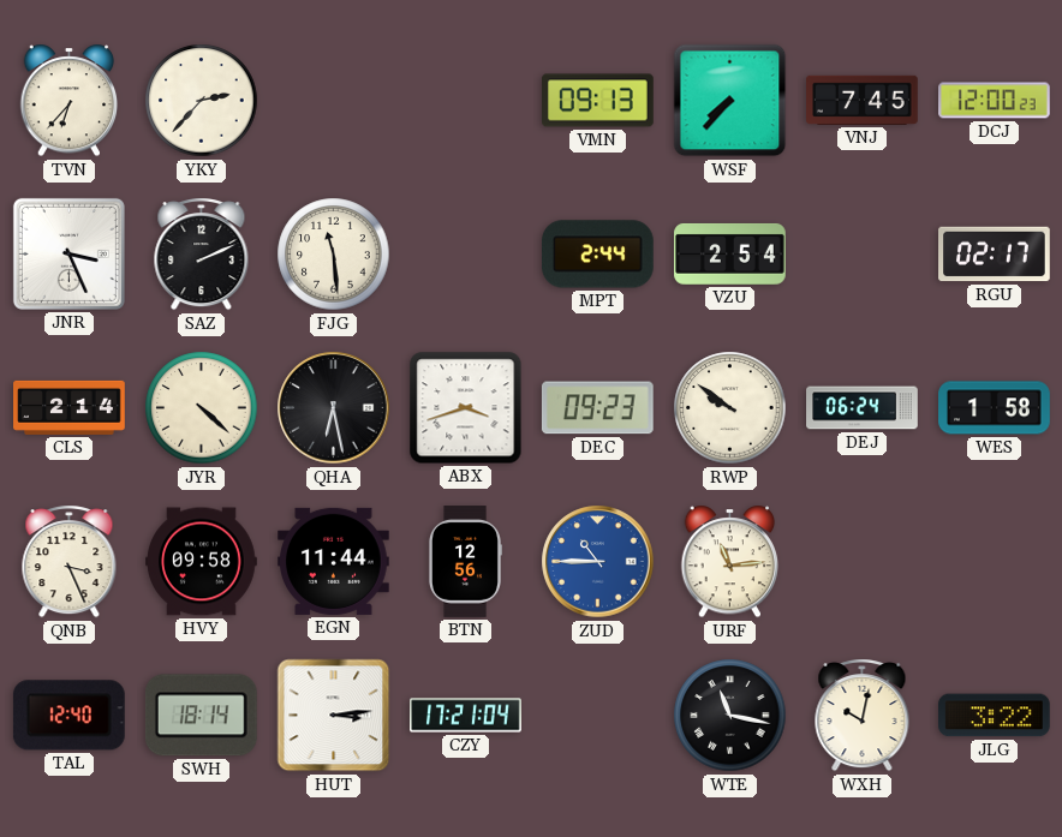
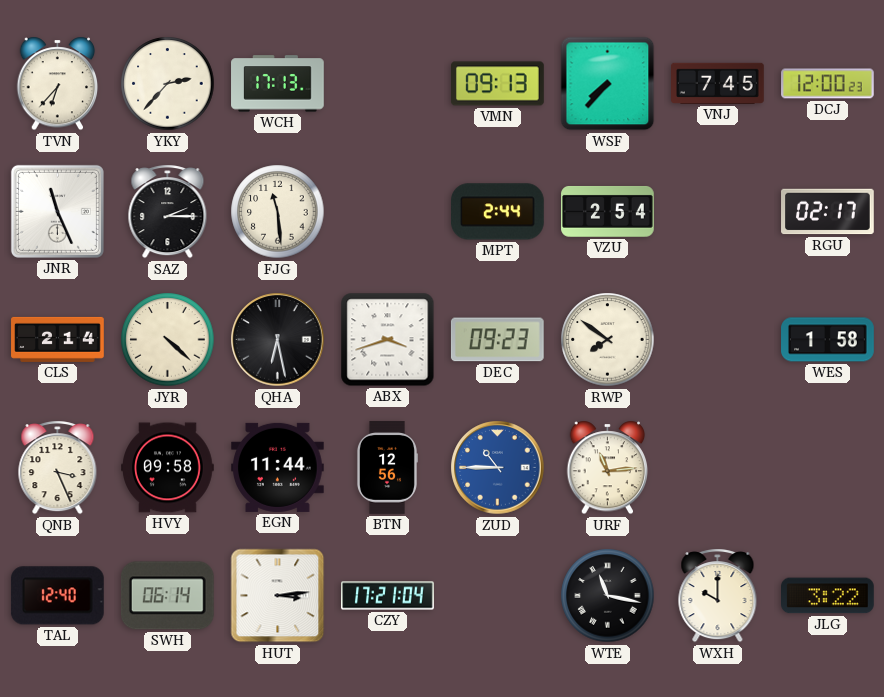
WCH: none -> 17:13
JNR: 3:26 -> 11:26
SAZ: 2:11 -> 2:15
RWP: 9:51 -> 7:51
DEJ: 06:24 -> none
SWH: 18:14 -> 06:14
WXH: 10:02 -> 10:00
